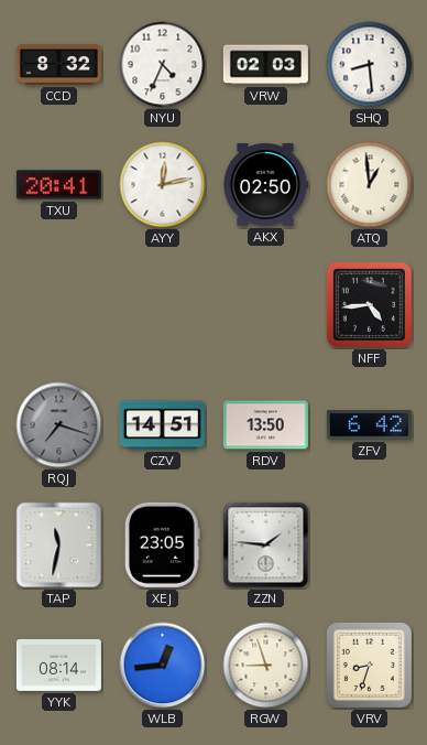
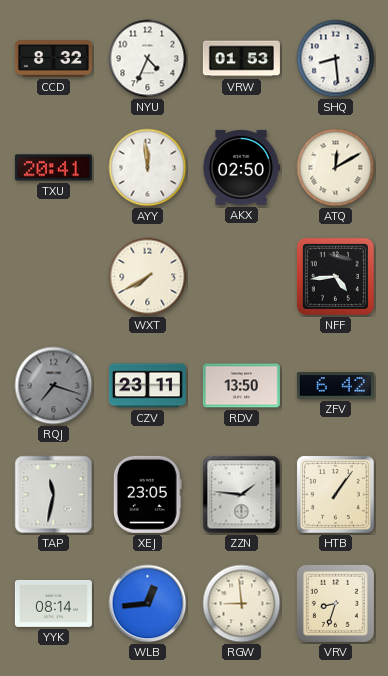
VRW: 02:03 -> 01:53
AYY: 12:13 -> 11:59
ATQ: 12:59 -> 12:10
WXT: none -> 7:40
CZV: 14:51 -> 23:11
HTB: none -> 1:06
RGW: 8:57 -> 8:59
